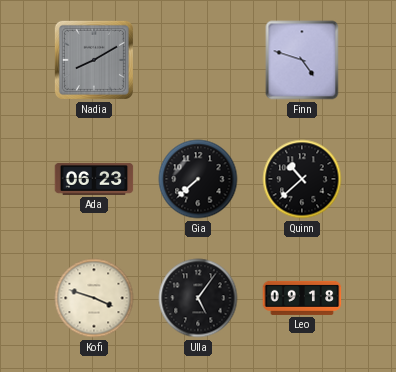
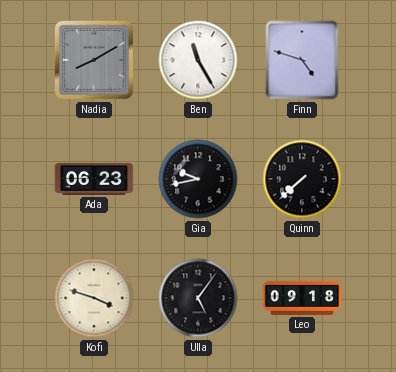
Ben: none -> 11:25
Gia: 7:38 -> 9:43
Quinn: 10:38 -> 7:38
